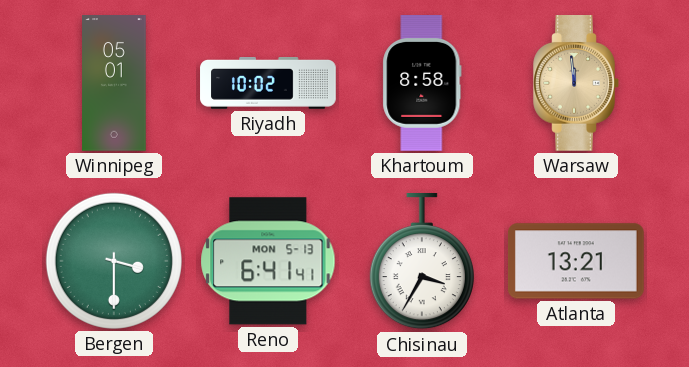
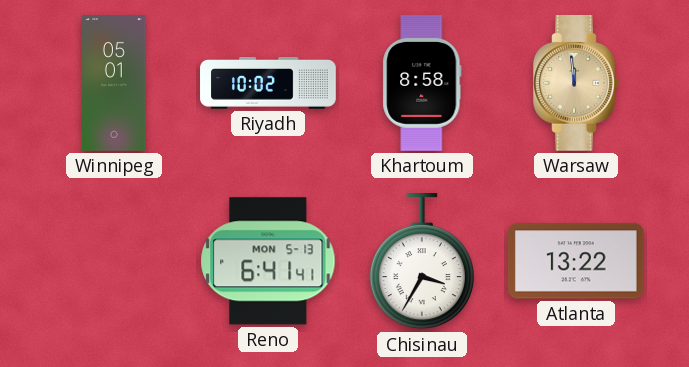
Bergen: 3:30 -> none
Atlanta: 13:21 -> 13:22
